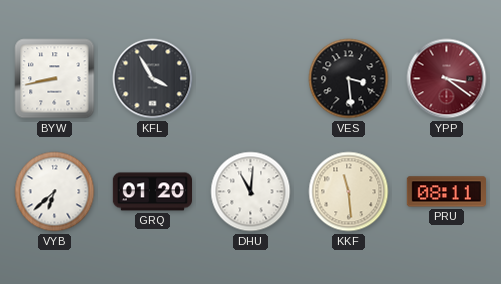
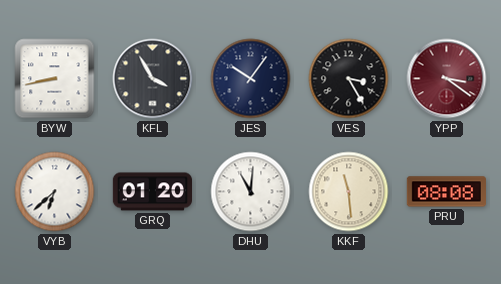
JES: none -> 10:06
VES: 3:29 -> 3:25
PRU: 08:11 -> 08:08
